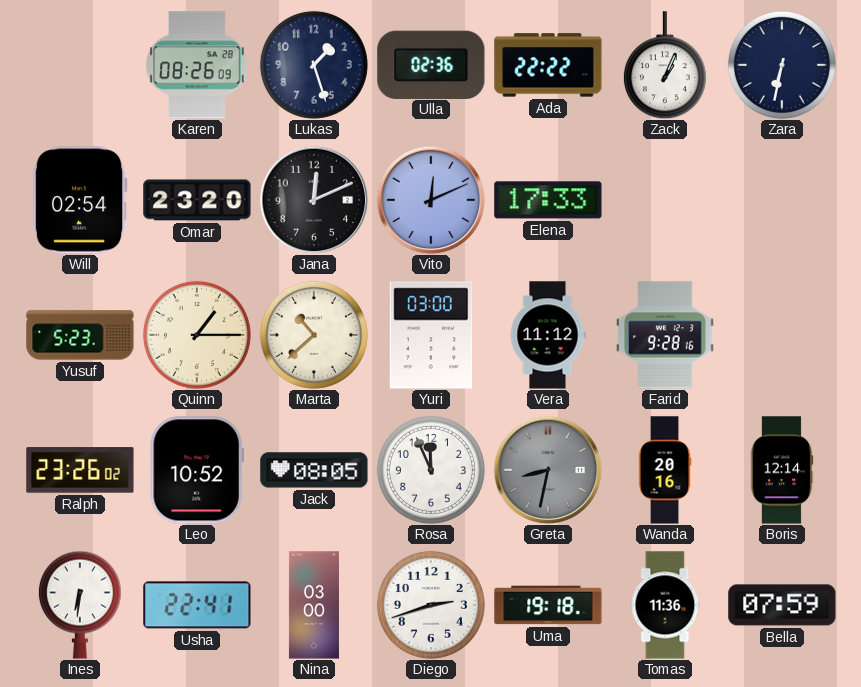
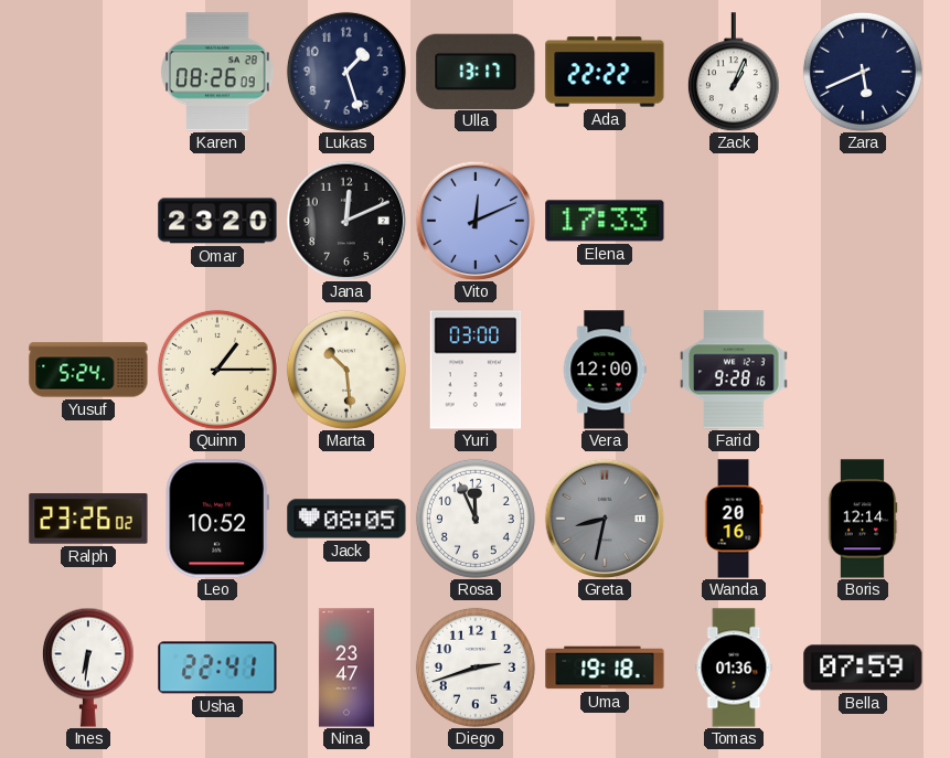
Ulla: 02:36 -> 13:17
Zara: 6:32 -> 5:41
Will: 02:54 -> none
Yusuf: 5:23 -> 5:24
Marta: 10:38 -> 10:29
Vera: 11:12 -> 12:00
Nina: 03:00 -> 23:47
Tomas: 11:36 -> 01:36
